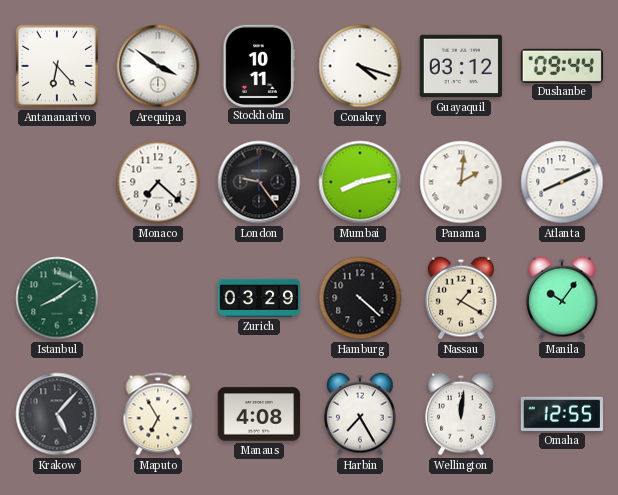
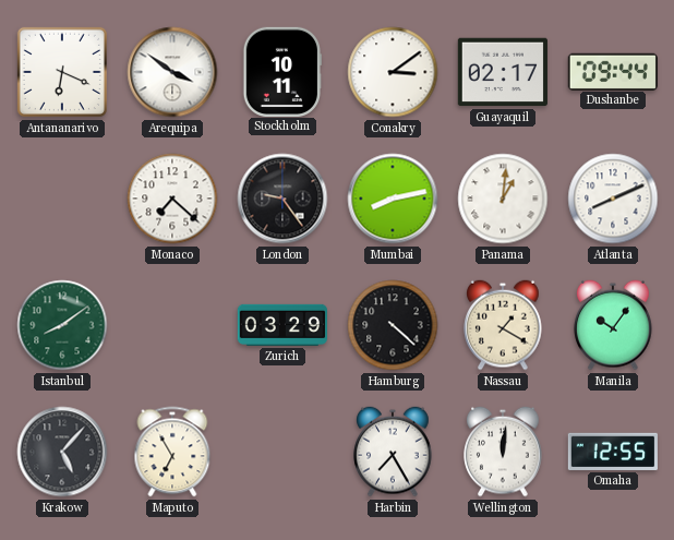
Antananarivo: 6:23 -> 6:19
Conakry: 4:18 -> 3:09
Guayaquil: 03:12 -> 02:17
Panama: 2:01 -> 1:01
Manaus: 4:08 -> none
